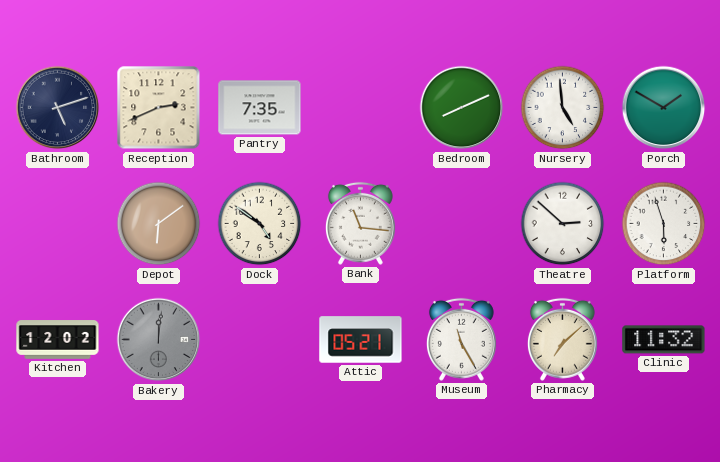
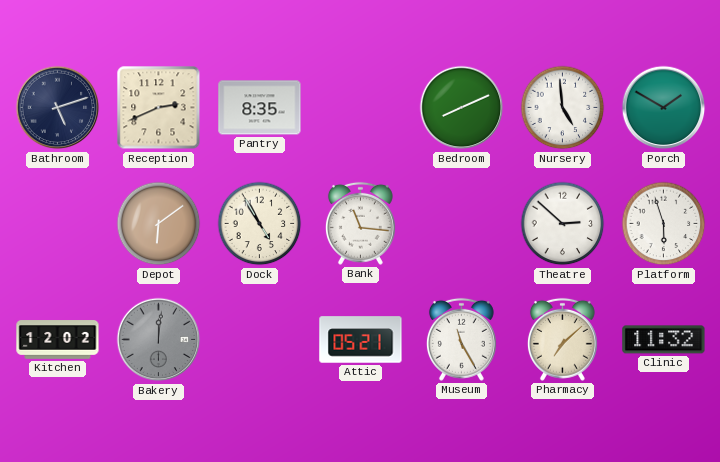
Pantry: 7:35 -> 8:35
Dock: 4:51 -> 4:55
